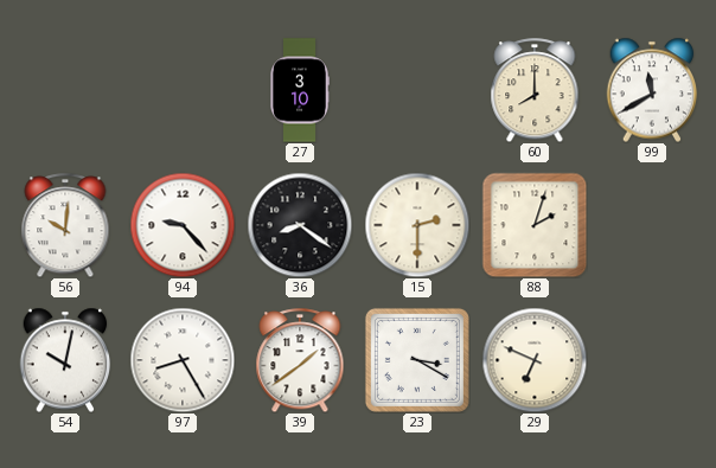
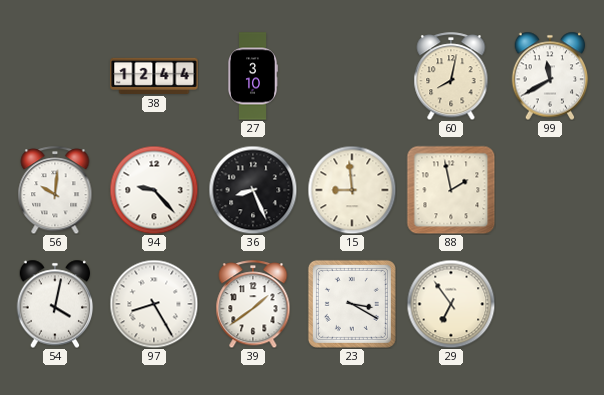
38: none -> 12:44
60: 8:00 -> 8:02
36: 8:21 -> 8:26
15: 2:30 -> 8:59
88: 2:03 -> 1:58
54: 10:02 -> 4:02
29: 6:49 -> 6:54
